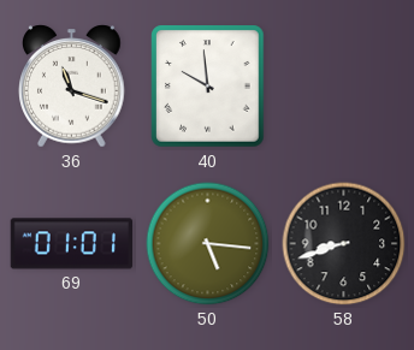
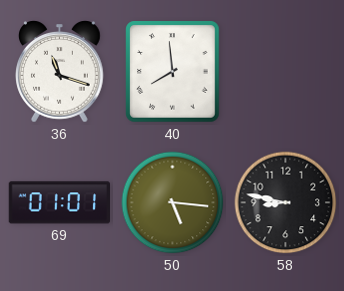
40: 9:59 -> 7:59
58: 8:42 -> 8:47
